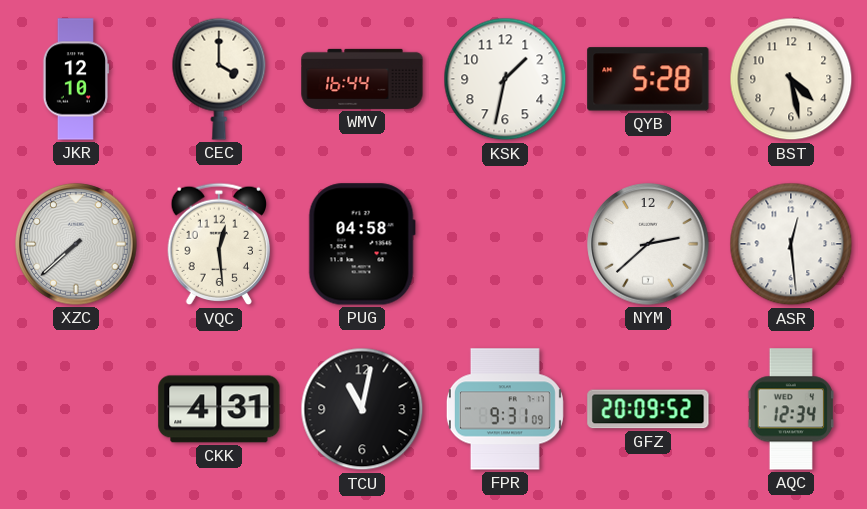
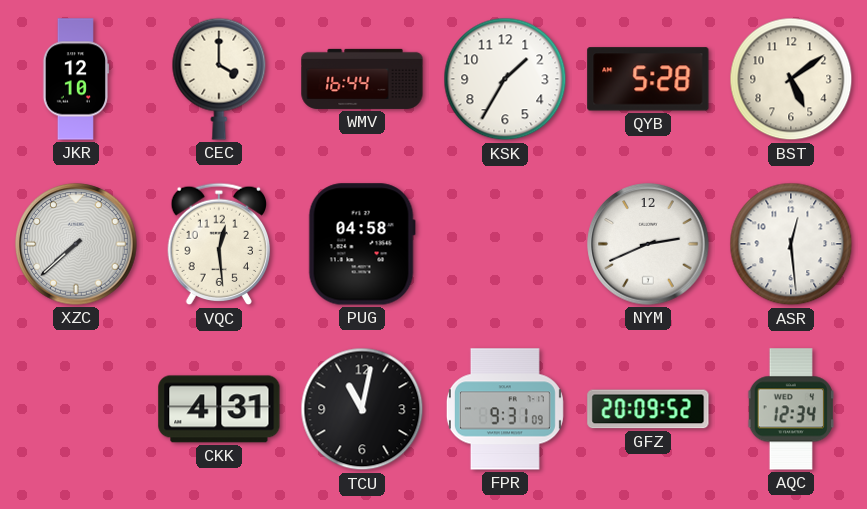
KSK: 1:32 -> 1:35
BST: 4:28 -> 5:09
NYM: 2:38 -> 2:41
